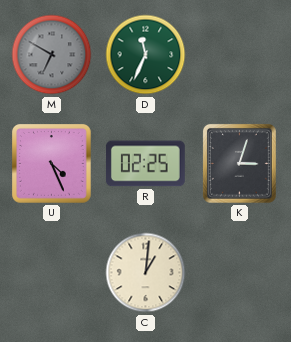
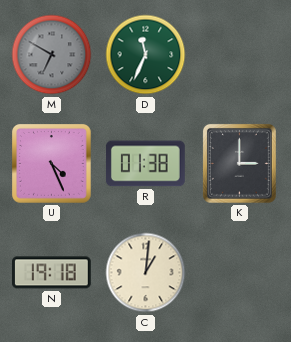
R: 02:25 -> 01:38
K: 3:03 -> 3:00
N: none -> 19:18
